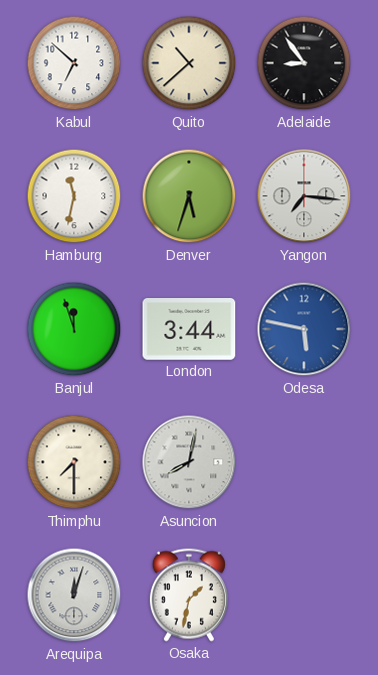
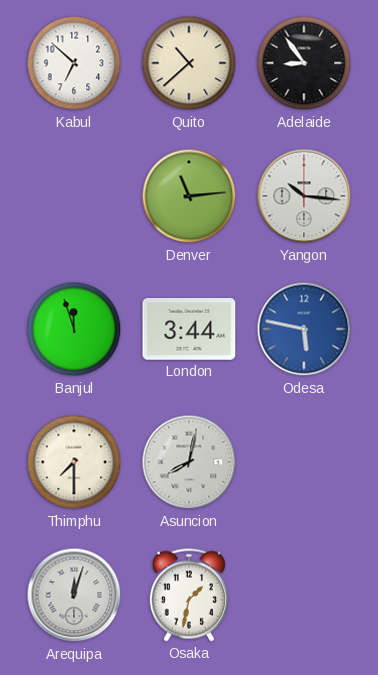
Hamburg: 11:32 -> none
Denver: 5:33 -> 11:14
Yangon: 7:16 -> 10:16
